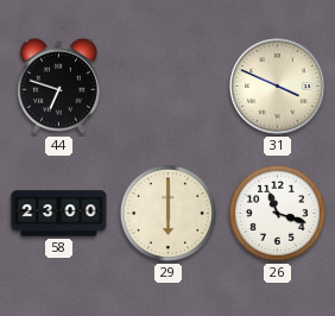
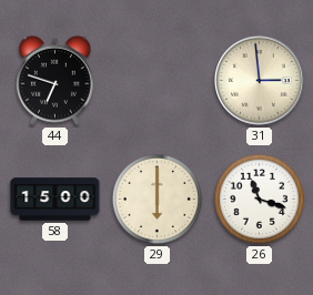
31: 3:49 -> 2:59
58: 23:00 -> 15:00
